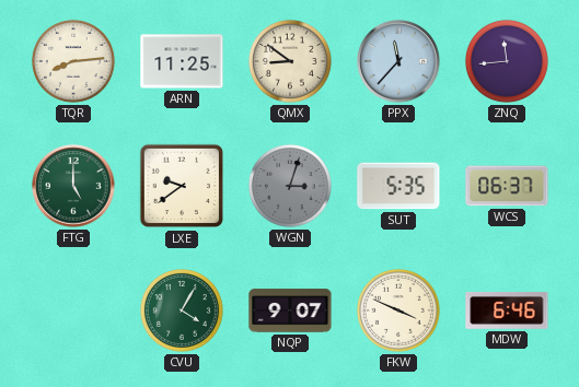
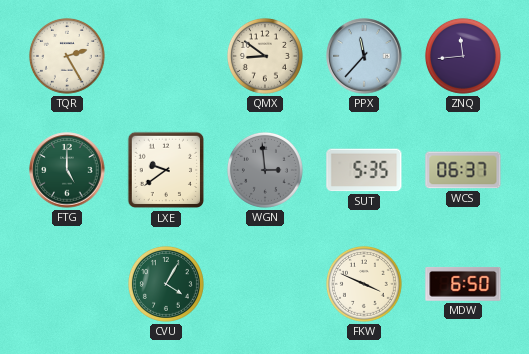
TQR: 8:14 -> 2:25
ARN: 11:25 -> none
WGN: 3:03 -> 2:59
NQP: 9:07 -> none
MDW: 6:46 -> 6:50
